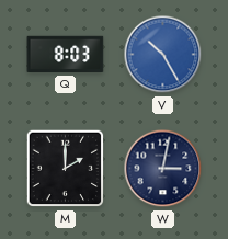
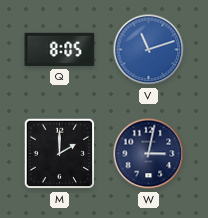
Q: 8:03 -> 8:05
V: 10:25 -> 11:12
